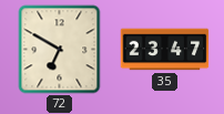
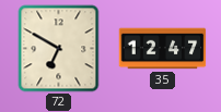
35: 23:47 -> 12:47
